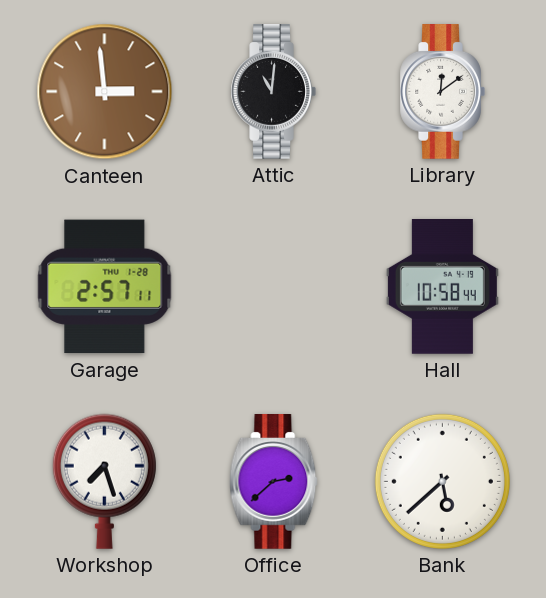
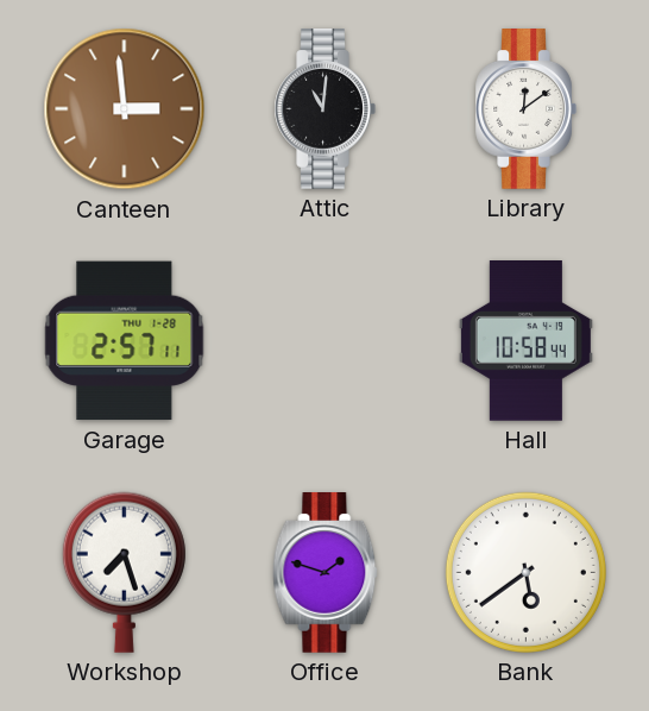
Office: 2:38 -> 1:48
Bank: 5:38 -> 5:39
